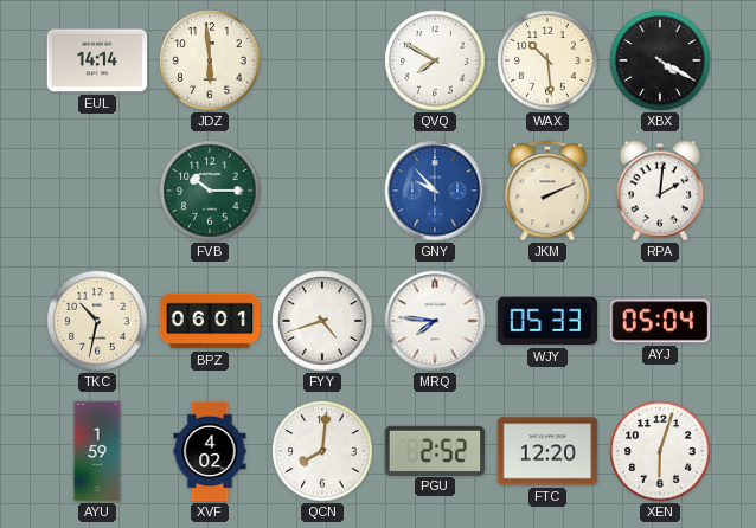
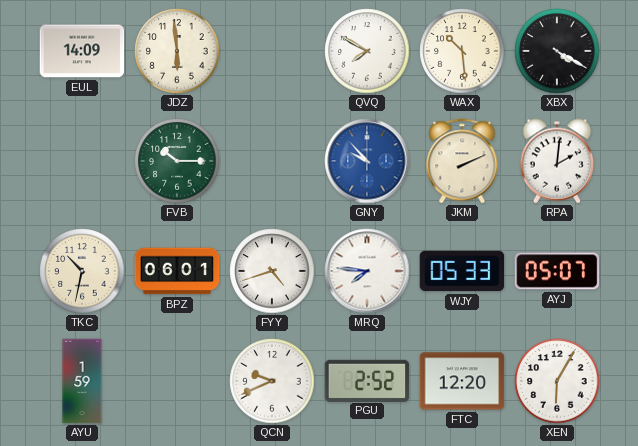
EUL: 14:14 -> 14:09
AYJ: 05:04 -> 05:07
XVF: 4:02 -> none
QCN: 8:01 -> 9:41
XEN: 6:03 -> 6:05
